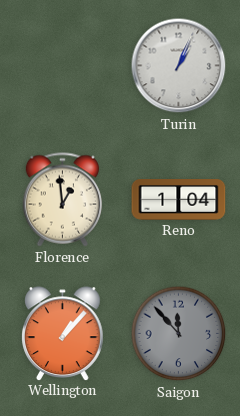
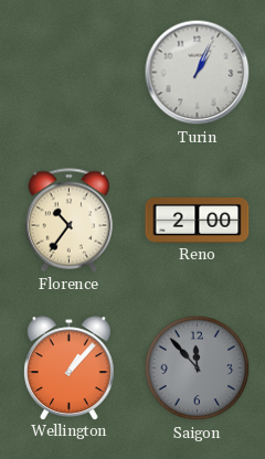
Florence: 12:59 -> 10:36
Reno: 1:04 -> 2:00
